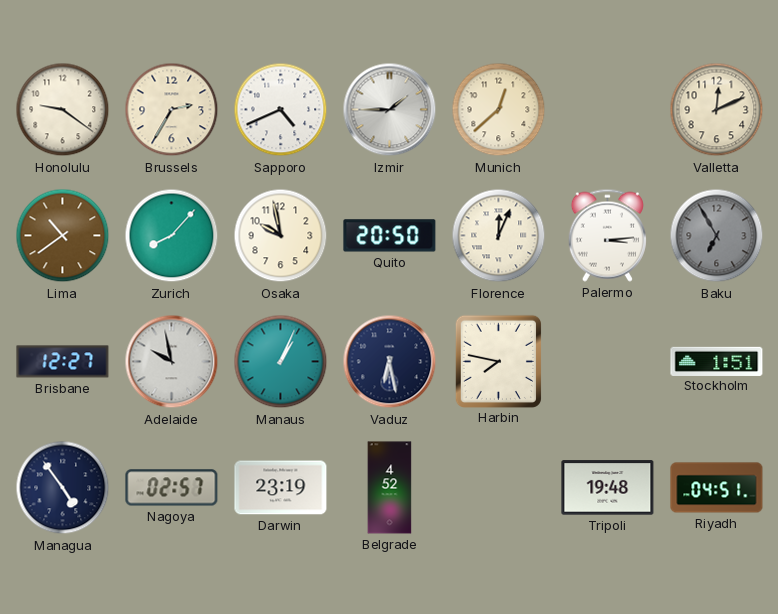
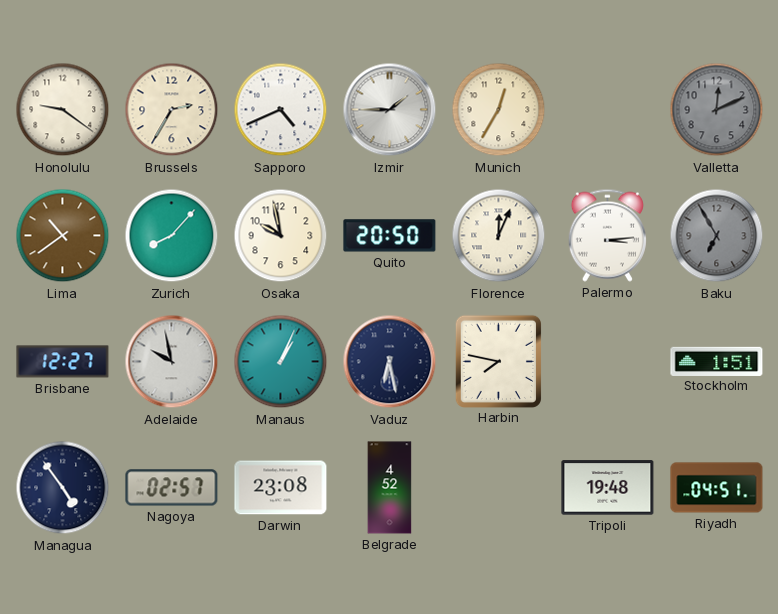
Munich: 12:38 -> 12:35
Valletta dial: cream -> grey
Darwin: 23:19 -> 23:08
